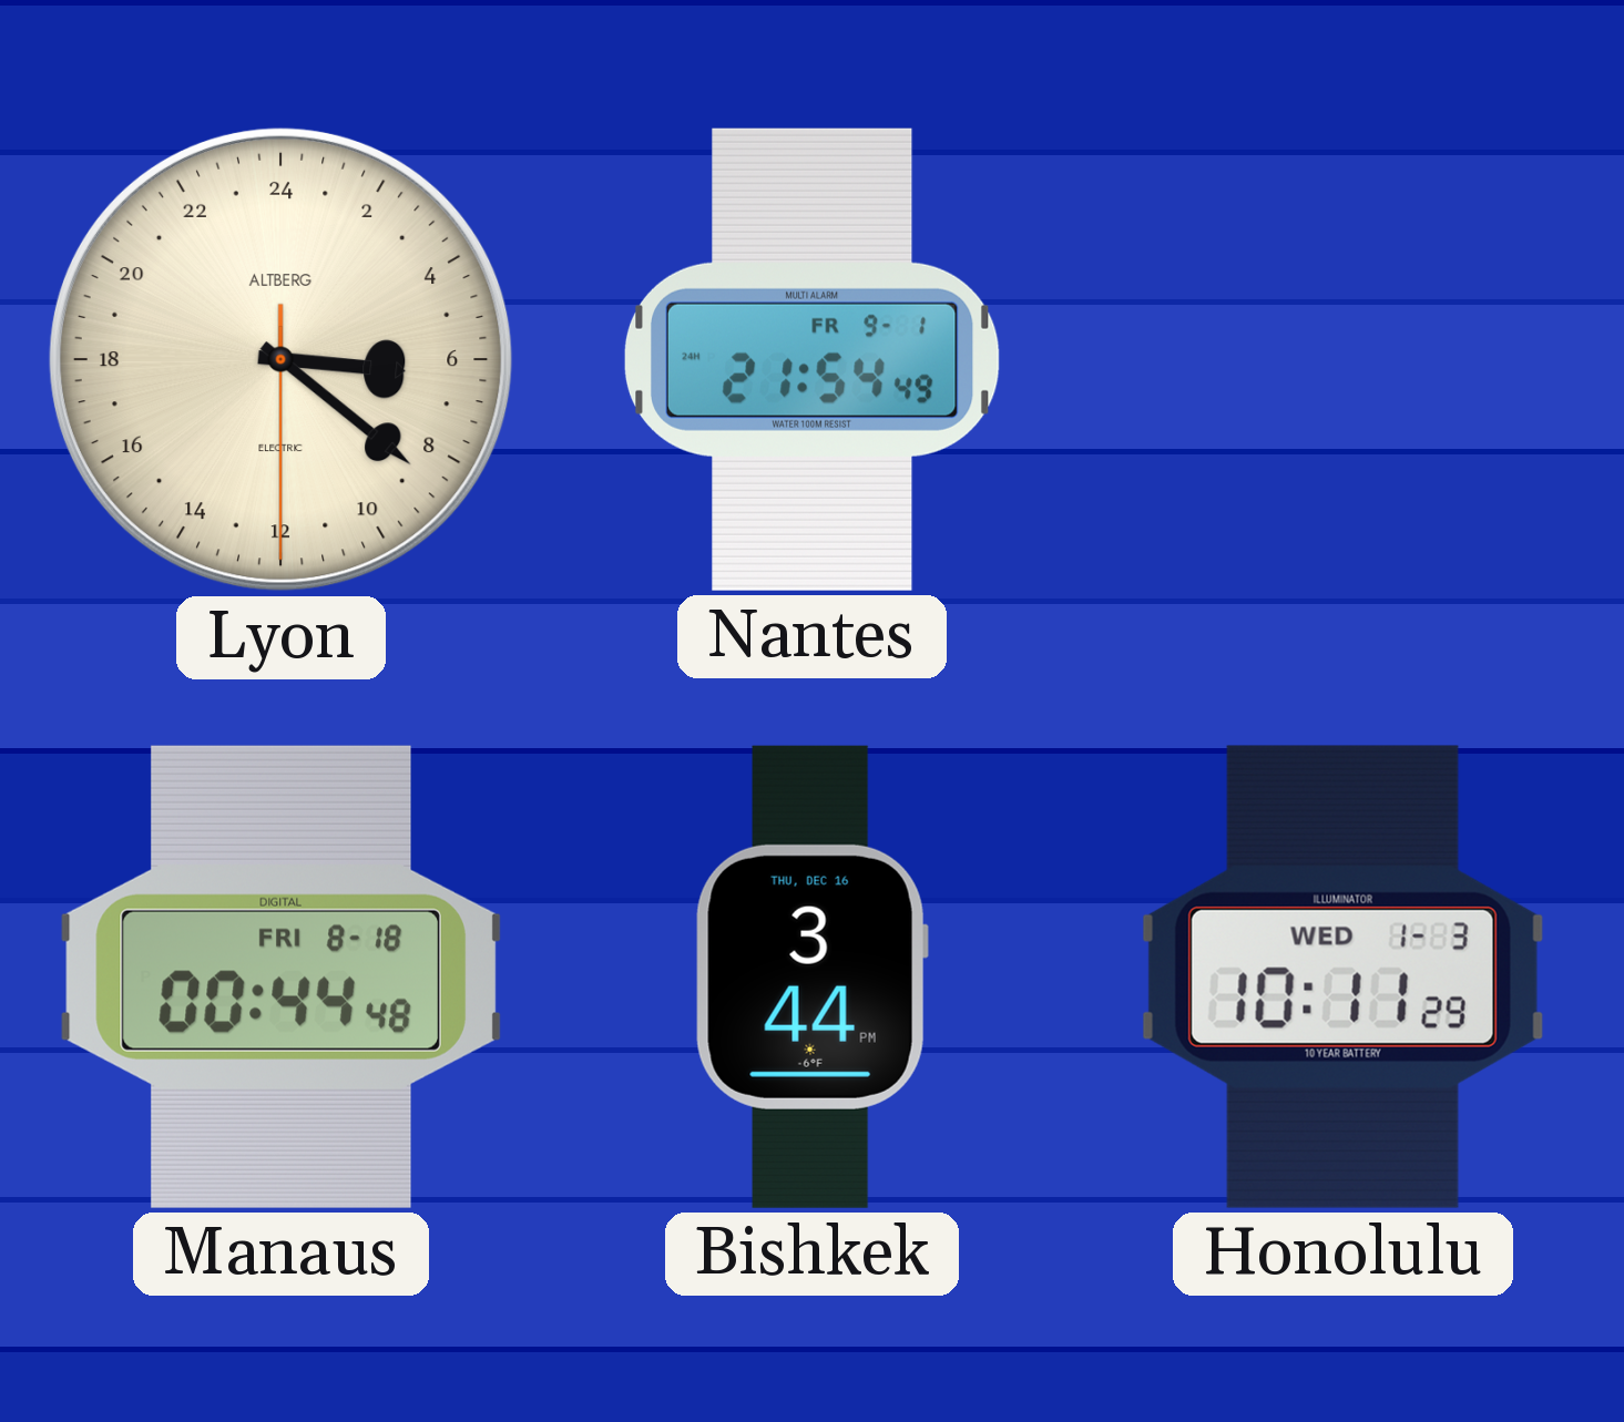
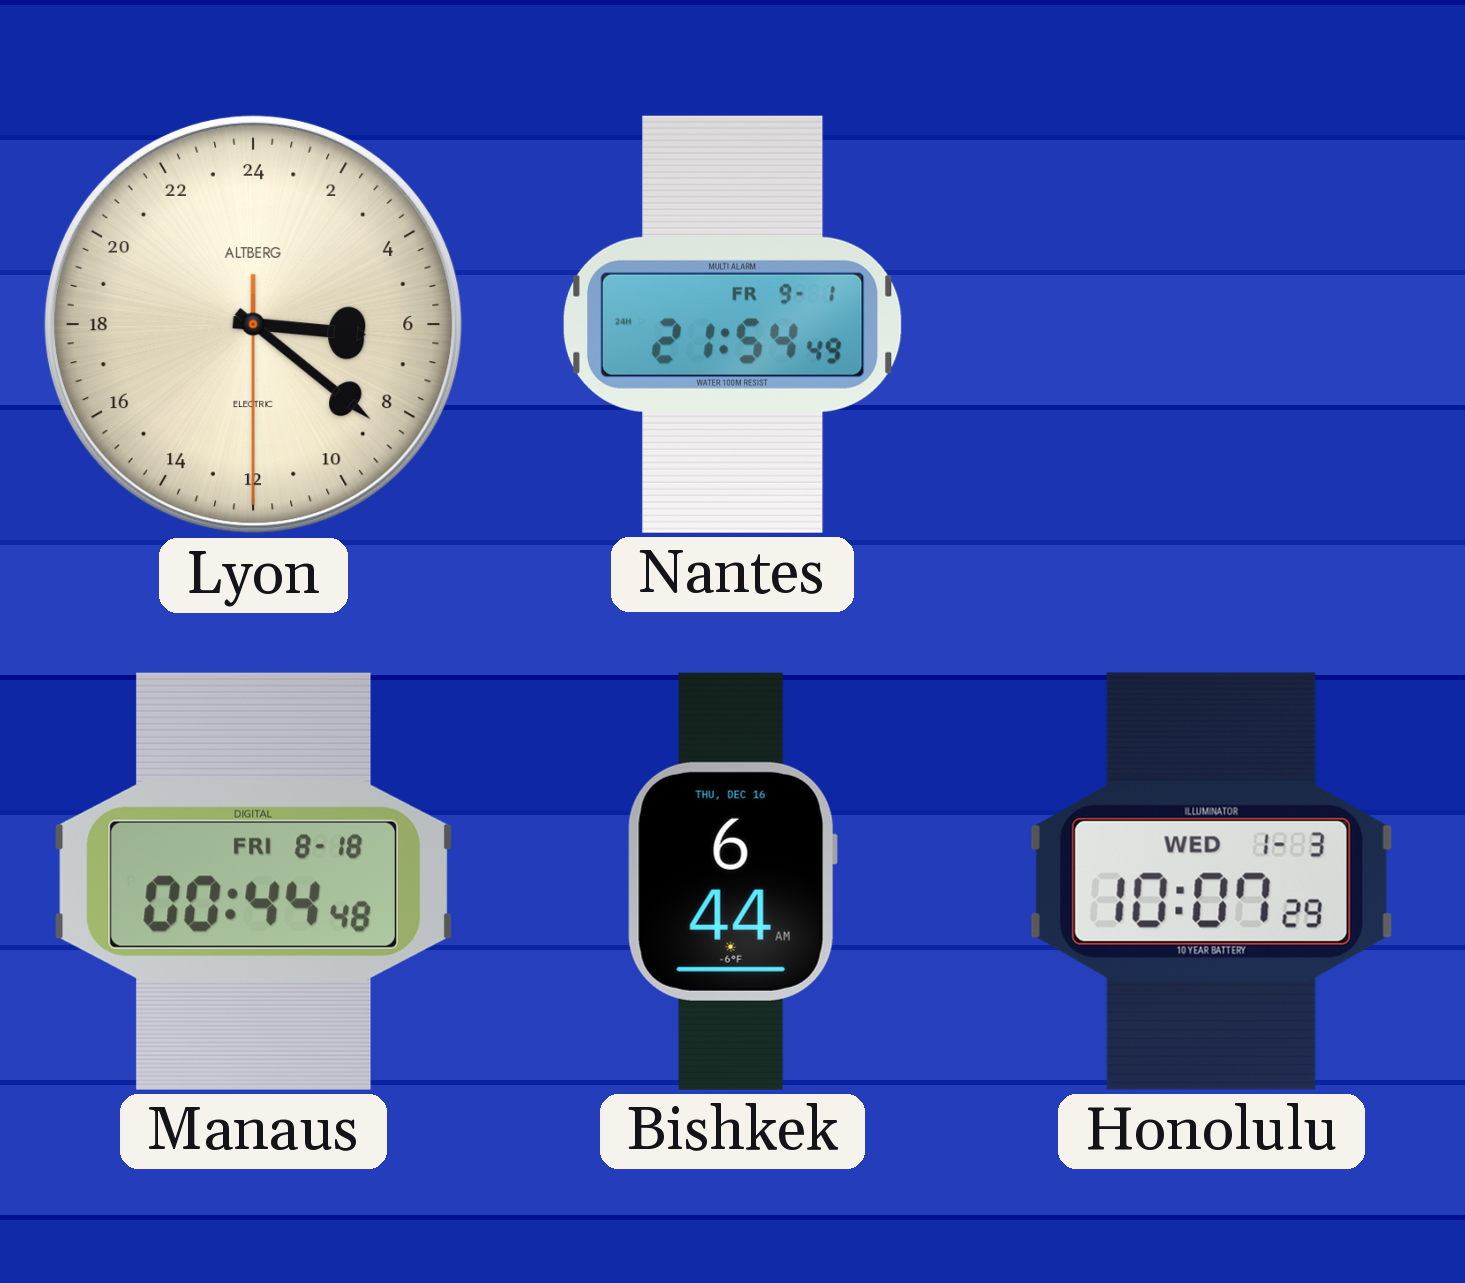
Bishkek: 3:44 -> 6:44
Honolulu: 10:11 -> 10:07
